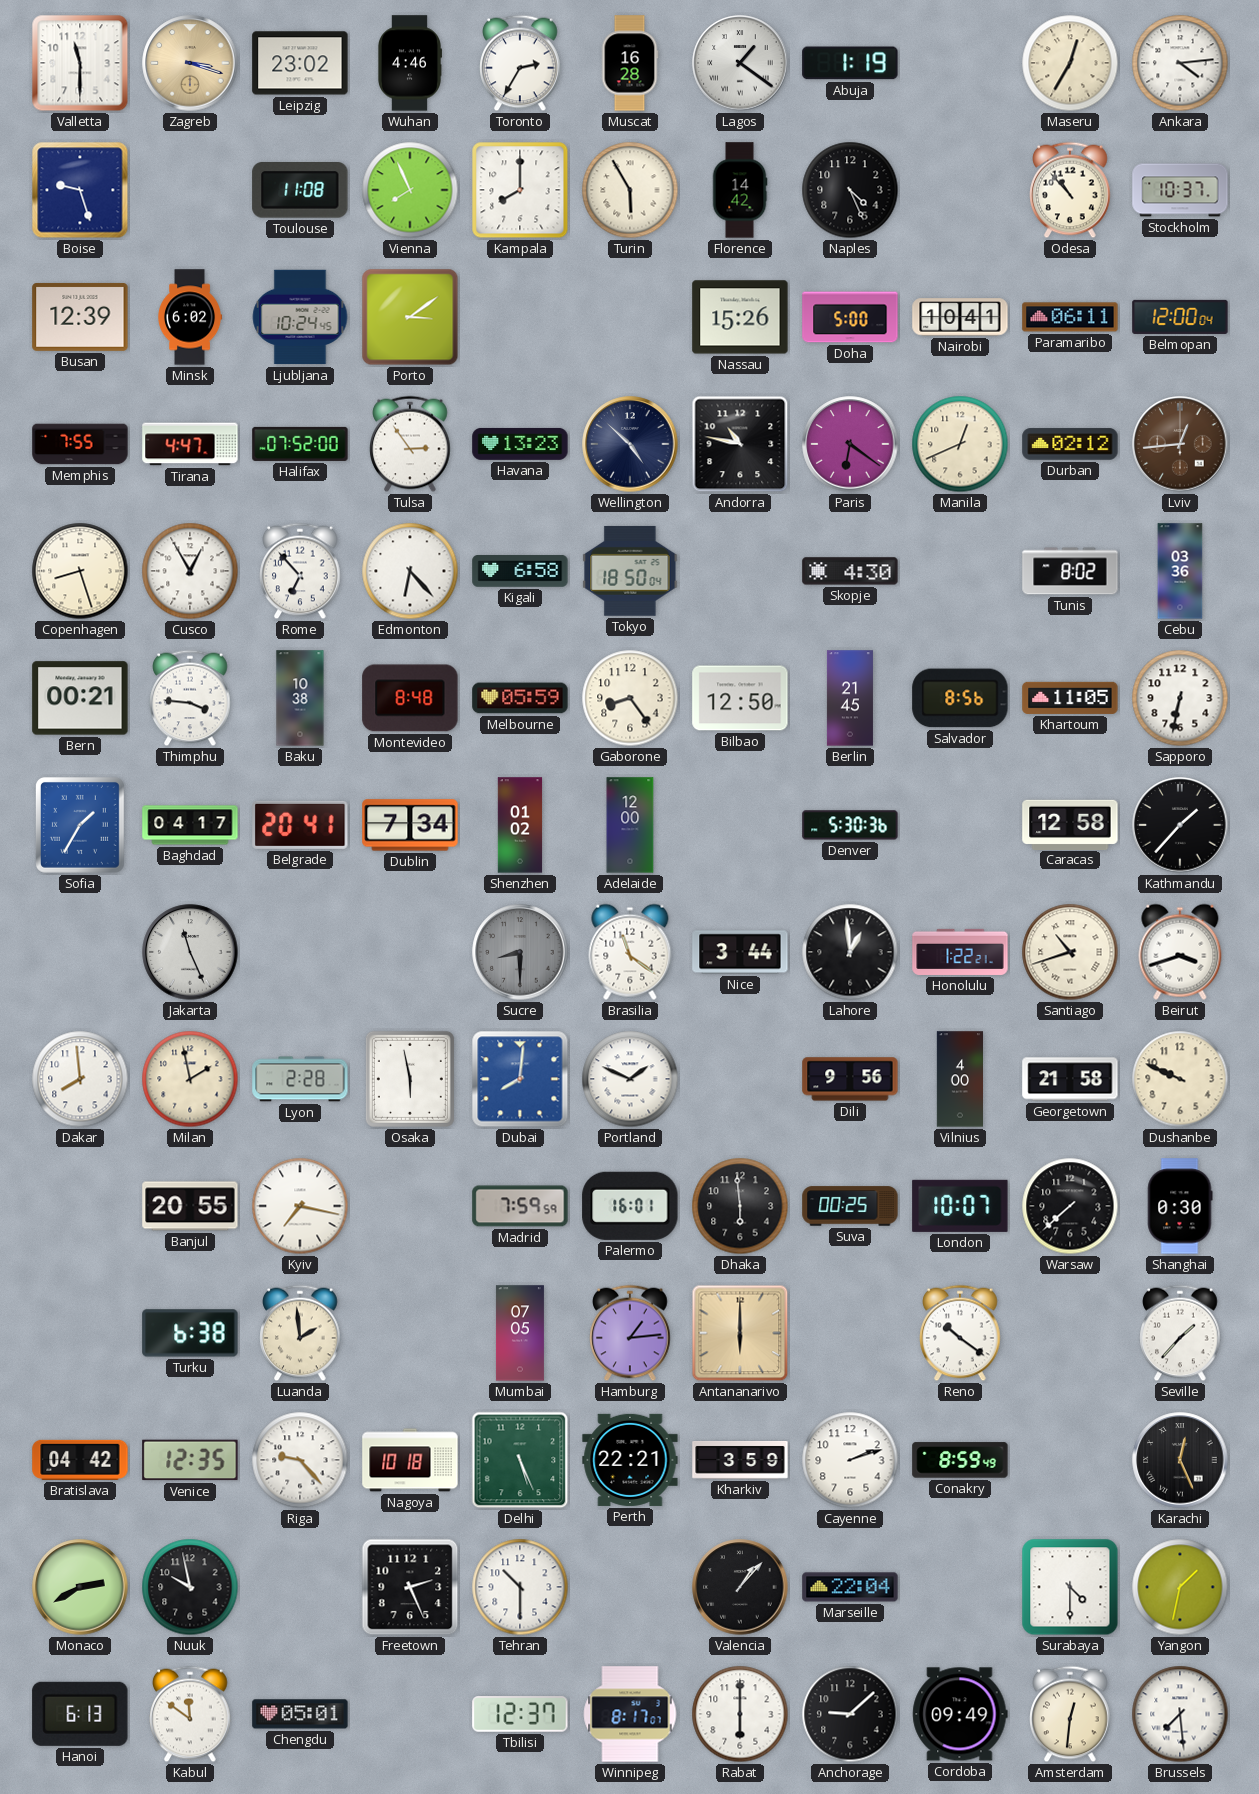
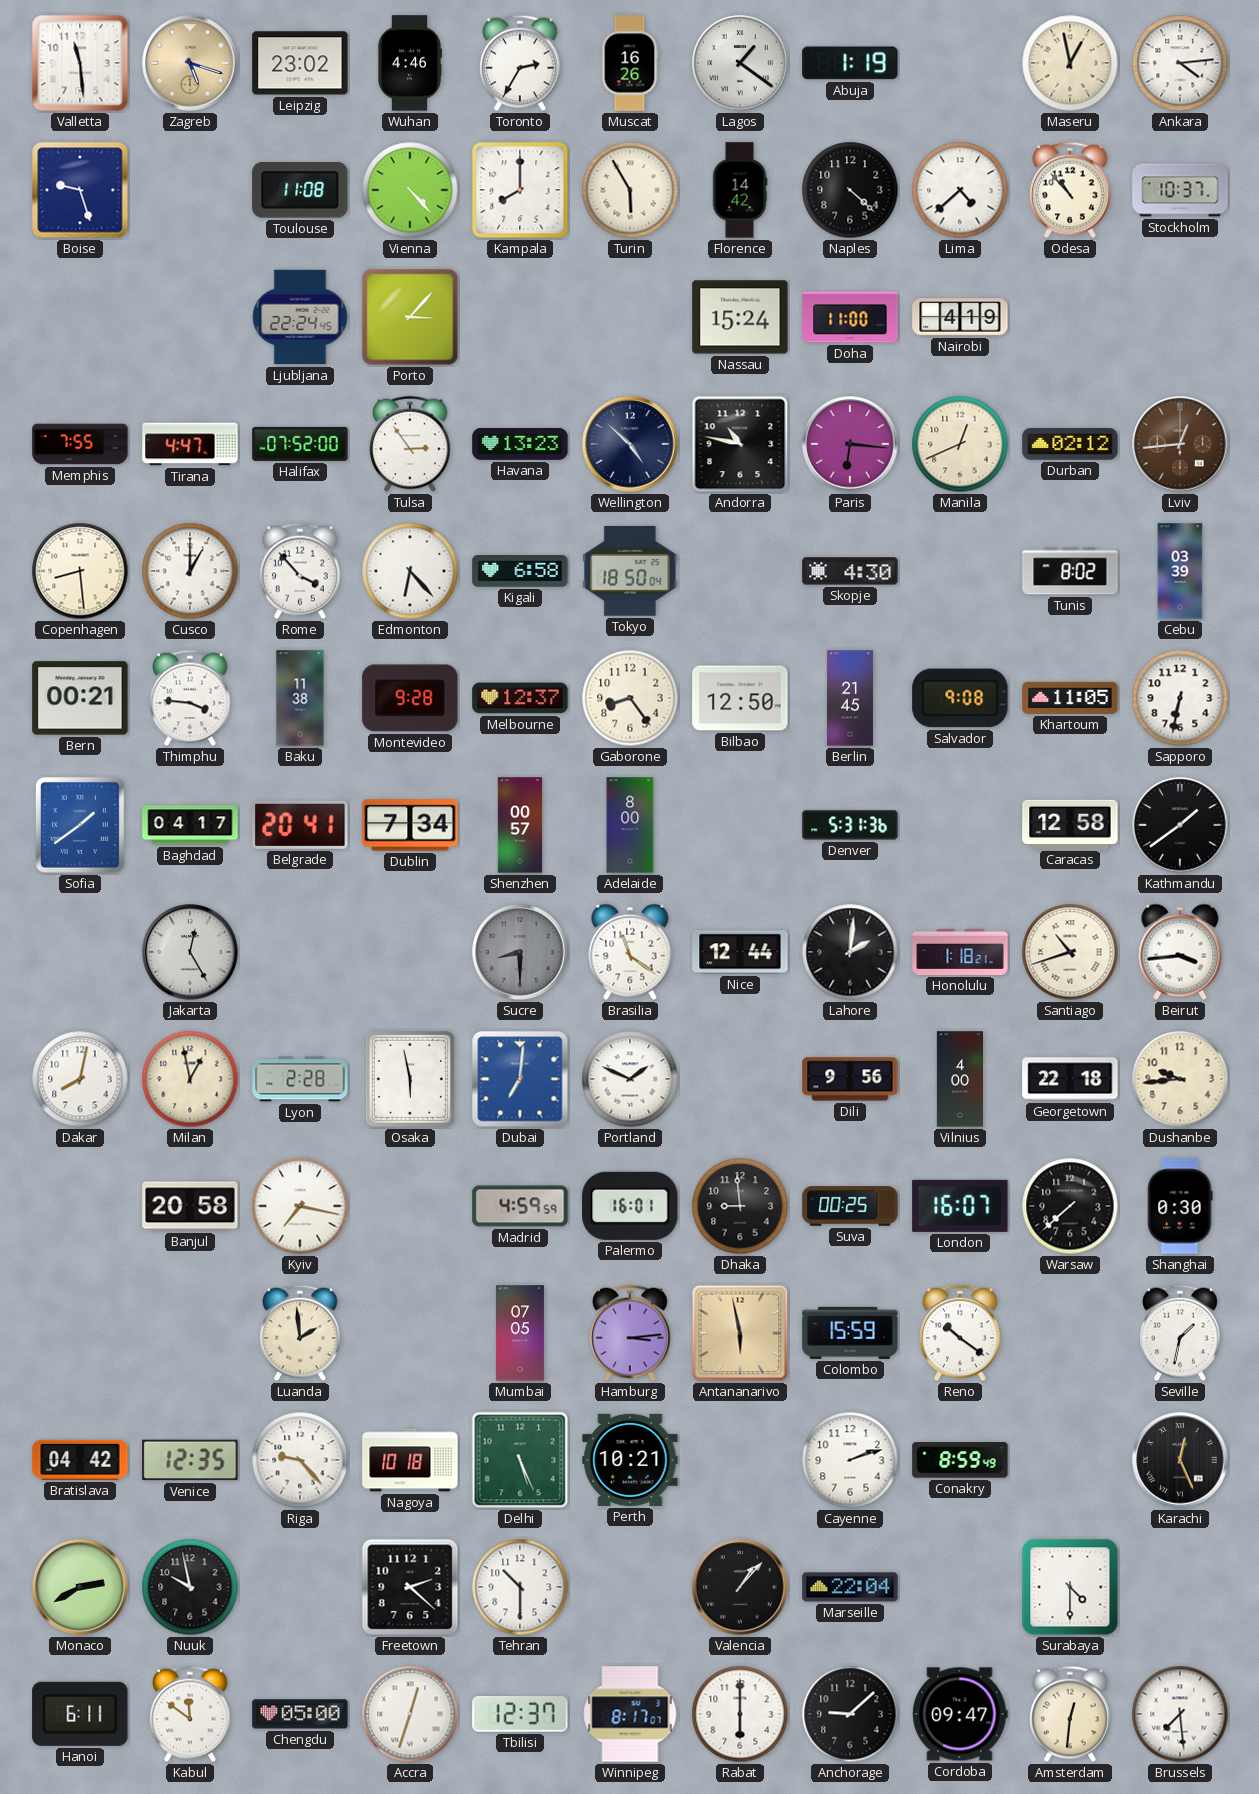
Valletta: 11:30 -> 11:29
Zagreb: 3:18 -> 5:18
Muscat: 16:28 -> 16:26
Maseru: 12:35 -> 12:58
Vienna: 7:56 -> 4:23
Naples: 4:26 -> 4:22
Lima: none -> 4:38
Busan: 12:39 -> none
Minsk: 6:02 -> none
Ljubljana: 10:24 -> 22:24
Porto: 3:09 -> 3:07
Nassau: 15:26 -> 15:24
Doha: 5:00 -> 11:00
Nairobi: 10:41 -> 4:19
Paramaribo: 06:11 -> none
Belmopan: 12:00 -> none
Paris: 6:21 -> 6:16
Copenhagen: 8:27 -> 8:29
Cusco: 12:55 -> 1:00
Rome: 6:53 -> 3:53
Cebu: 03:36 -> 03:39
Baku: 10:38 -> 11:38
Montevideo: 8:48 -> 9:28
Melbourne: 05:59 -> 12:37
Salvador: 8:56 -> 9:08
Sofia: 1:35 -> 1:39
Shenzhen: 01:02 -> 00:57
Adelaide: 12:00 -> 8:00
Denver: 5:30 -> 5:31
Kathmandu: 1:37 -> 1:39
Jakarta: 11:26 -> 12:25
Nice: 3:44 -> 12:44
Lahore: 12:59 -> 2:01
Honolulu: 1:22 -> 1:18
Beirut: 3:42 -> 3:44
Dakar: 7:59 -> 8:02
Milan: 1:58 -> 12:58
Dubai: 8:01 -> 7:01
Georgetown: 21:58 -> 22:18
Dushanbe: 9:49 -> 9:44
Banjul: 20:55 -> 20:58
Madrid: 7:59 -> 4:59
Dhaka: 5:59 -> 8:59
London: 10:07 -> 16:07
Turku: 6:38 -> none
Hamburg: 1:14 -> 3:14
Antananarivo: 6:00 -> 5:58
Colombo: none -> 15:59
Seville: 1:37 -> 1:32
Perth: 22:21 -> 10:21
Kharkiv: 3:59 -> none
Freetown: 2:26 -> 2:22
Yangon: 1:32 -> none
Hanoi: 6:13 -> 6:11
Chengdu: 05:01 -> 05:00
Accra: none -> 12:33
Cordoba: 09:49 -> 09:47
